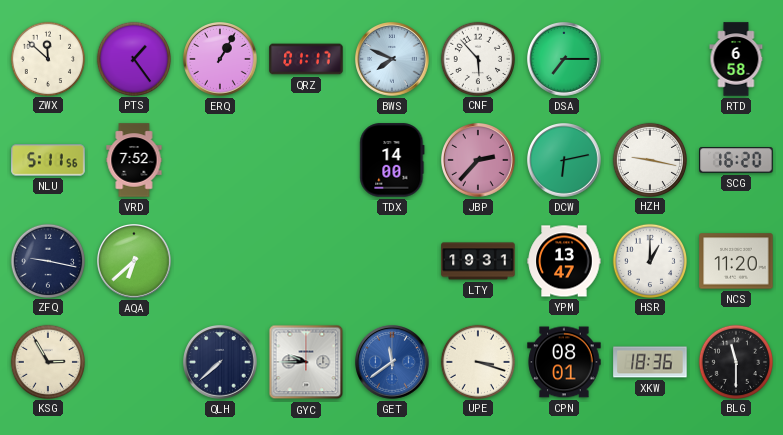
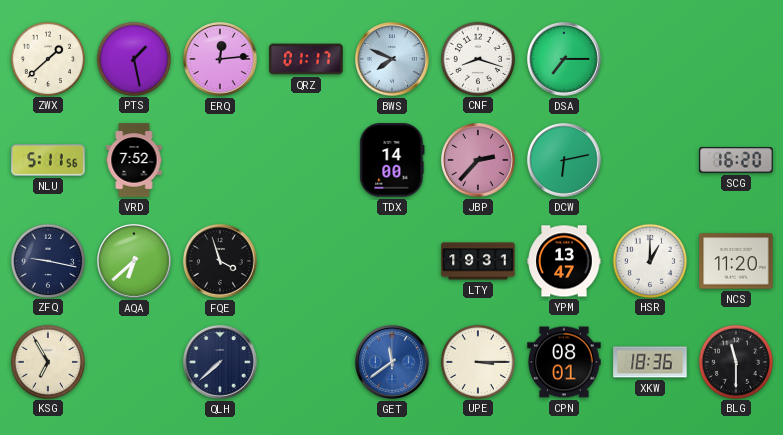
ZWX: 11:52 -> 1:38
PTS: 1:24 -> 1:28
ERQ: 1:05 -> 12:14
CNF: 5:53 -> 8:18
RTD: 6:58 -> none
HZH: 9:17 -> none
FQE: none -> 3:57
KSG: 2:55 -> 6:55
GYC: 9:45 -> none
UPE: 3:18 -> 3:15
